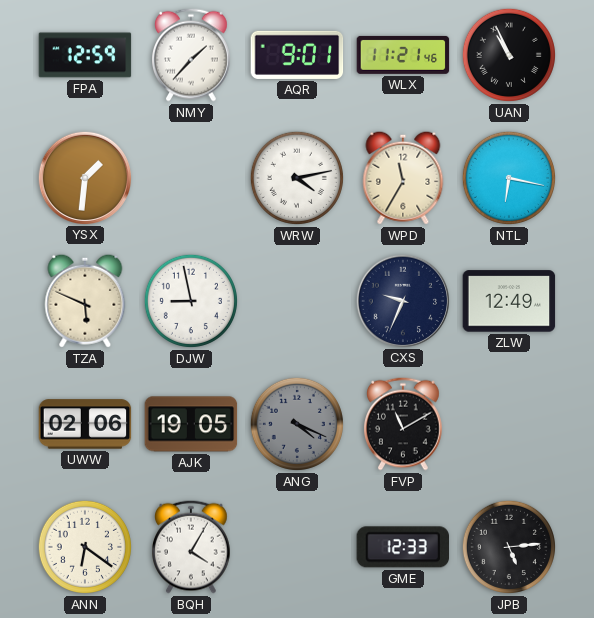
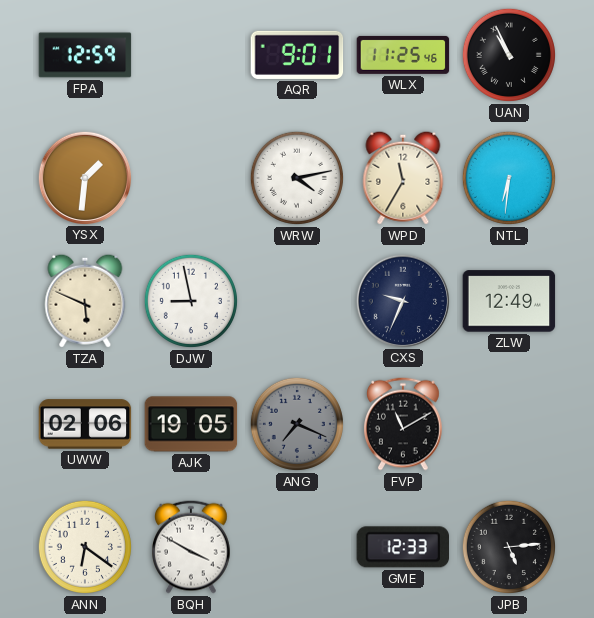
NMY: 1:37 -> none
WLX: 11:21 -> 11:25
NTL: 6:17 -> 6:31
ANG: 4:19 -> 7:19
BQH: 4:05 -> 3:50
